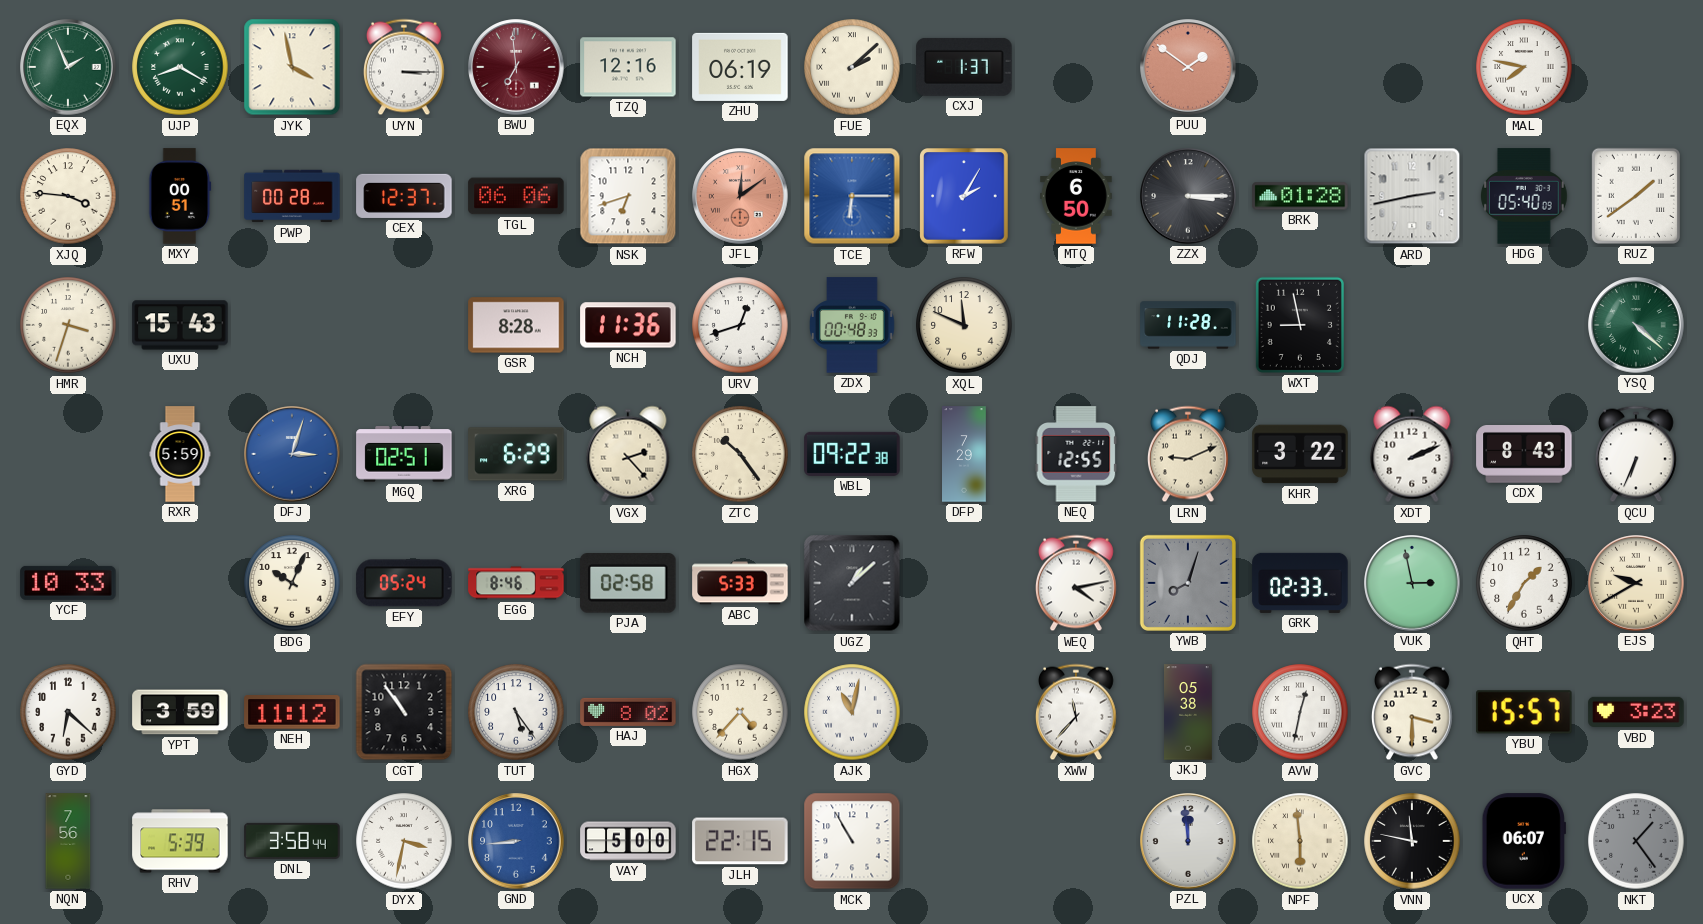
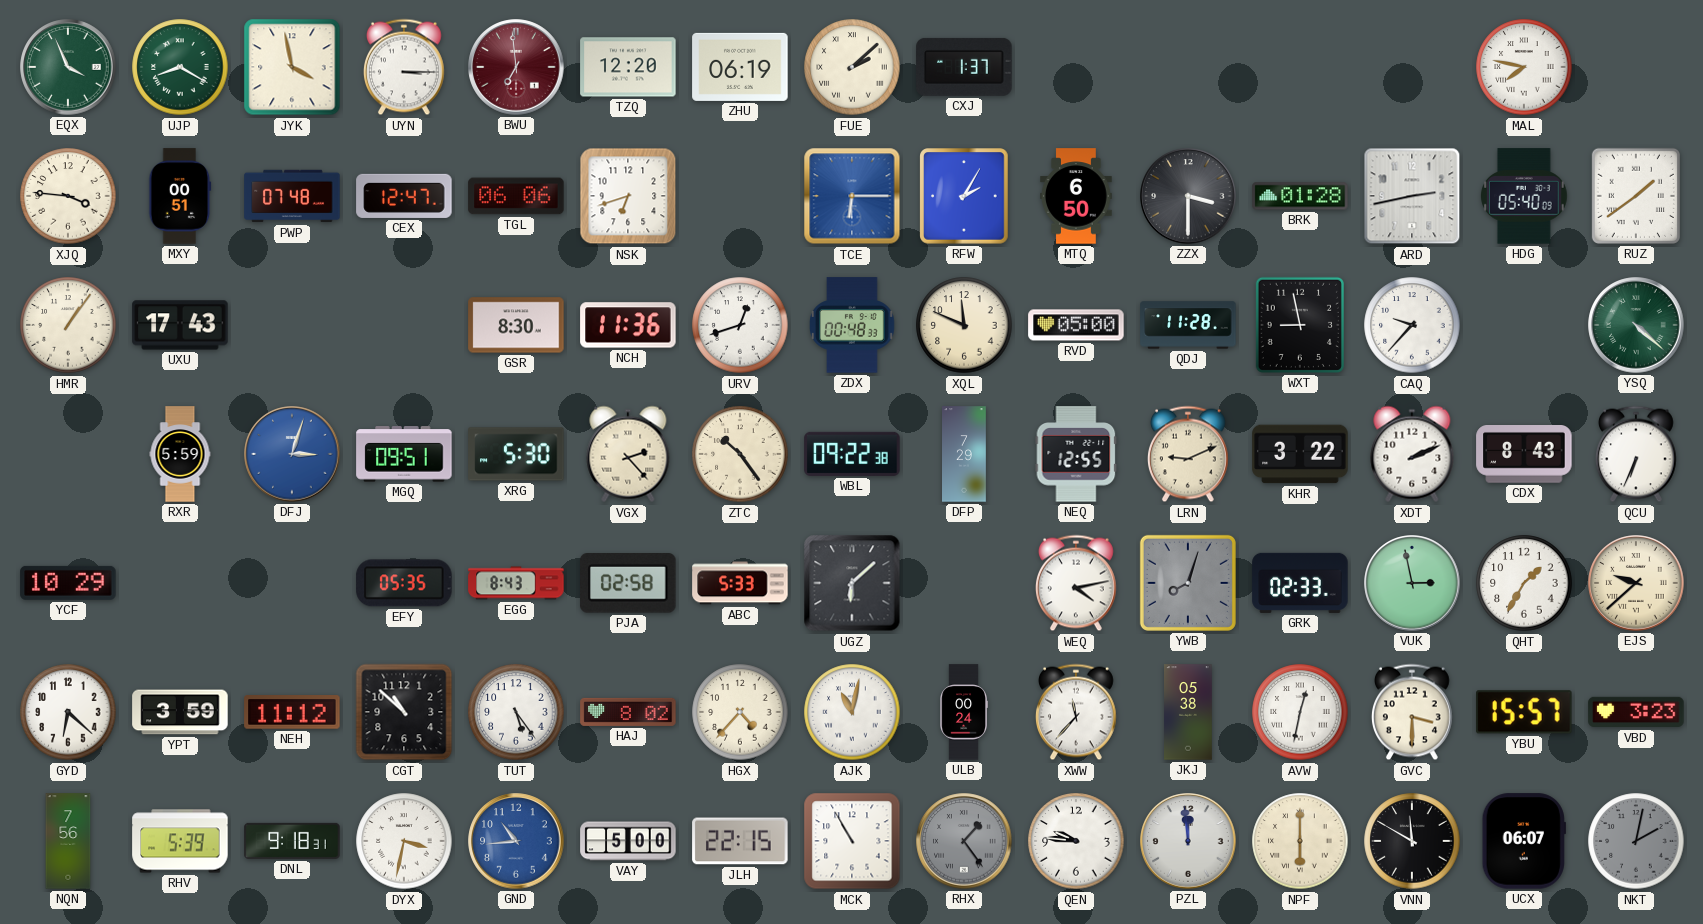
EQX: 1:56 -> 3:56
TZQ: 12:16 -> 12:20
PUU: 1:51 -> none
PWP: 00:28 -> 07:48
CEX: 12:37 -> 12:47
JFL: 12:09 -> none
ZZX: 3:15 -> 3:30
HMR: 3:33 -> 1:06
UXU: 15:43 -> 17:43
GSR: 8:28 -> 8:30
RVD: none -> 05:00
CAQ: none -> 9:37
MGQ: 02:51 -> 09:51
XRG: 6:29 -> 5:30
YCF: 10:33 -> 10:29
BDG: 10:04 -> none
EFY: 05:24 -> 05:35
EGG: 8:46 -> 8:43
UGZ: 1:08 -> 6:08
EJS: 9:40 -> 9:38
CGT: 10:54 -> 10:52
ULB: none -> 00:24
DNL: 3:58 -> 9:18
GND: 8:44 -> 10:44
RHX: none -> 1:24
QEN: none -> 9:46
NPF: 5:59 -> 6:00
VNN: 11:47 -> 11:50
NKT: 1:24 -> 2:02
